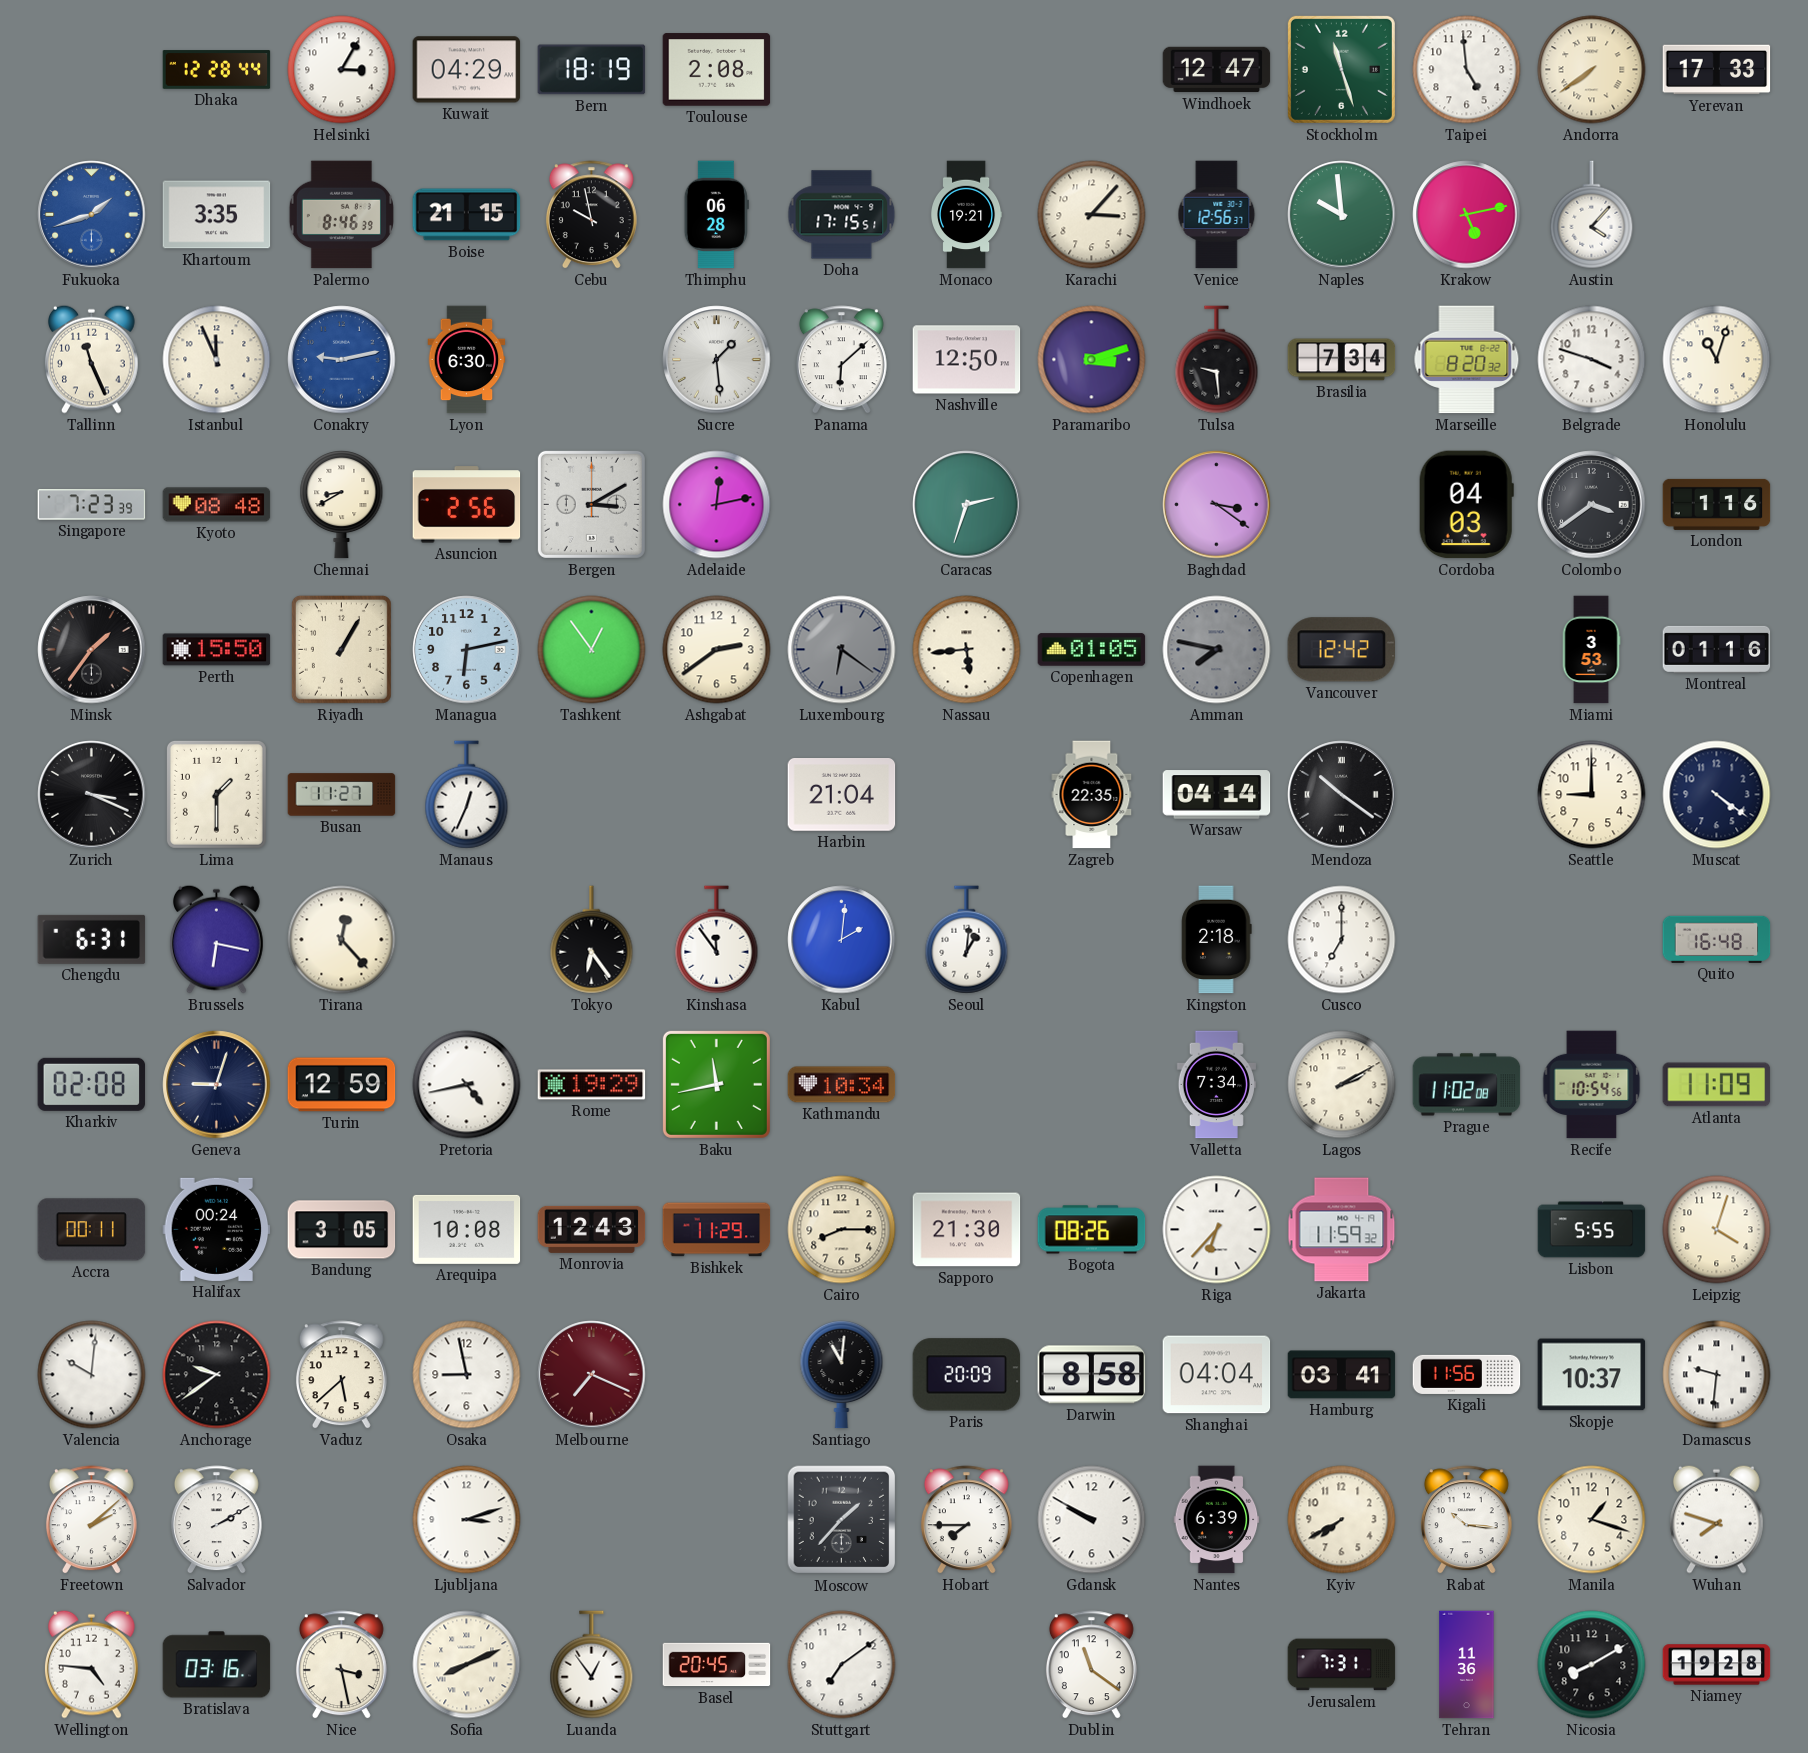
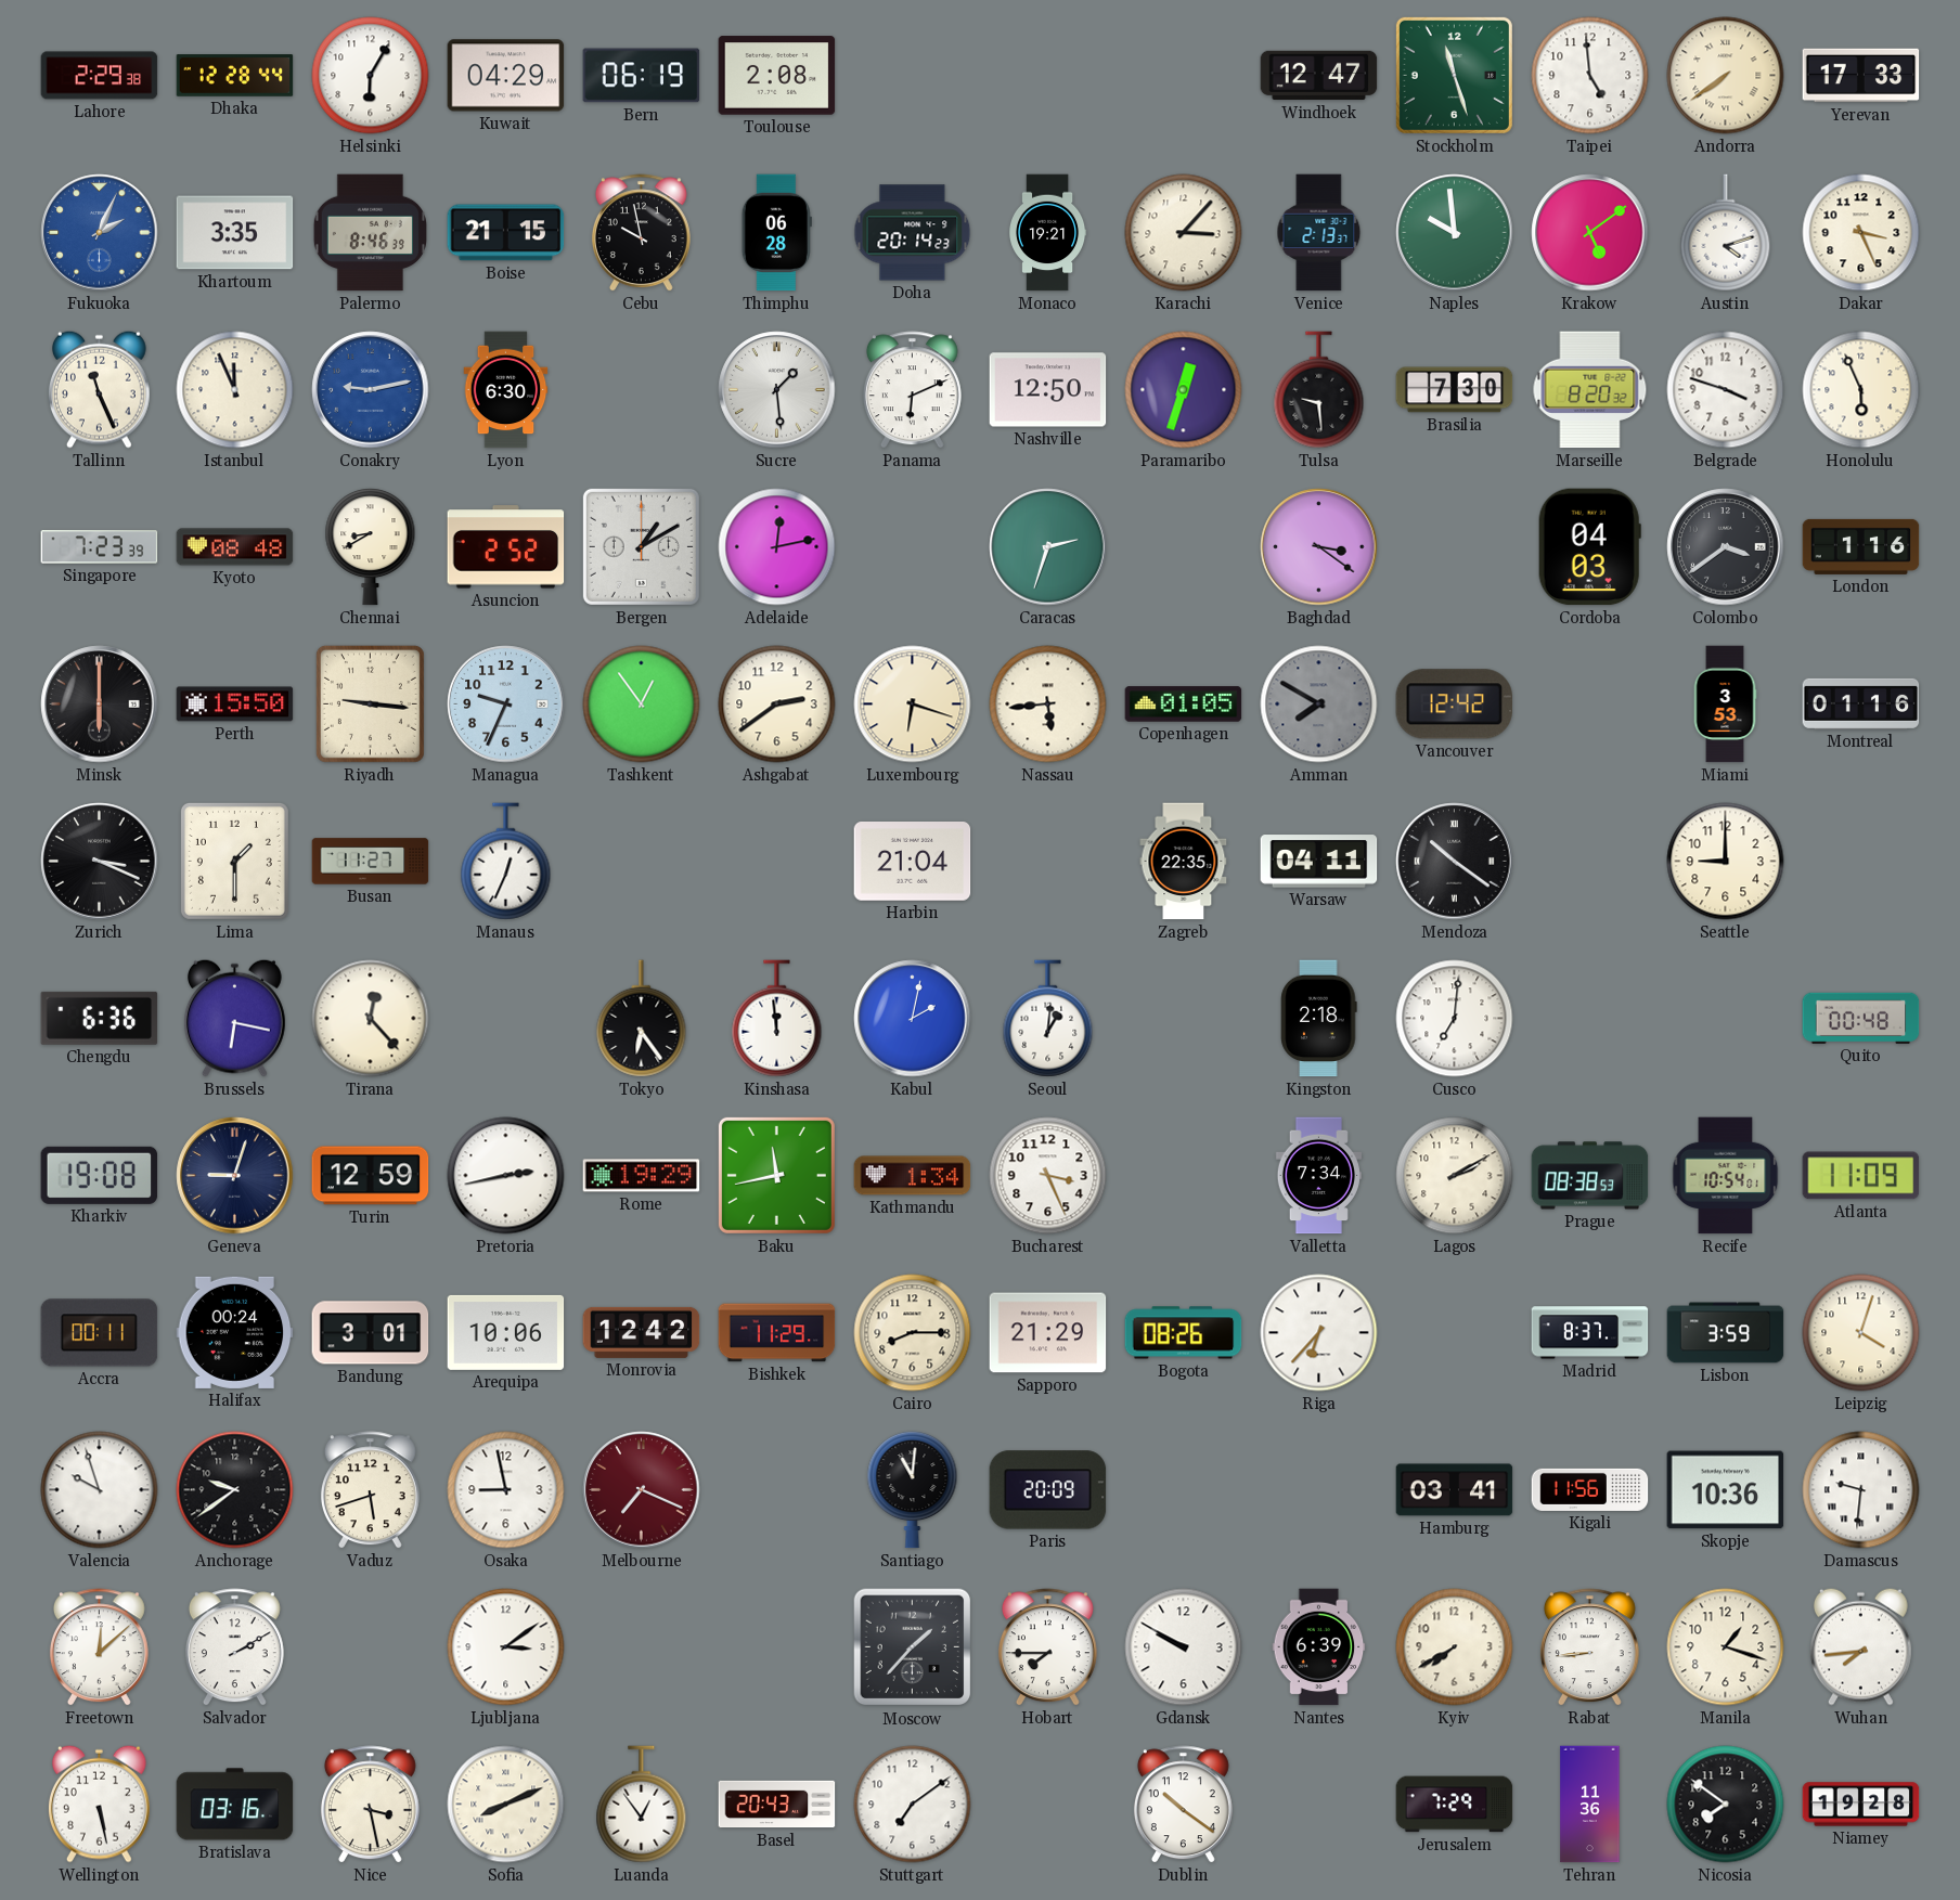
Lahore: none -> 2:29
Helsinki: 3:05 -> 6:05
Bern: 18:19 -> 06:19
Fukuoka: 1:42 -> 2:04
Doha: 17:15 -> 20:14
Venice: 12:56 -> 2:13
Krakow: 5:13 -> 5:09
Austin: 4:07 -> 4:12
Dakar: none -> 3:26
Panama: 6:08 -> 6:11
Paramaribo: 3:12 -> 12:33
Brasilia: 7:34 -> 7:30
Honolulu: 11:03 -> 5:56
Asuncion: 2:56 -> 2:52
Bergen: 3:10 -> 1:10
Minsk: 1:36 -> 6:00
Riyadh: 1:05 -> 9:16
Managua: 6:13 -> 9:34
Luxembourg: 6:21 -> 6:18
Luxembourg dial: grey -> cream
Amman: 7:47 -> 7:50
Warsaw: 04:14 -> 04:11
Muscat: 4:21 -> none
Chengdu: 6:31 -> 6:36
Kinshasa: 11:54 -> 11:59
Kabul: 2:01 -> 2:02
Cusco: 7:00 -> 7:01
Quito: 16:48 -> 00:48
Kharkiv: 02:08 -> 19:08
Pretoria: 4:43 -> 2:43
Kathmandu: 10:34 -> 1:34
Bucharest: none -> 3:26
Prague: 11:02 -> 08:38
Recife: 10:54:56 -> 10:54:01
Bandung: 3:05 -> 3:01
Arequipa: 10:08 -> 10:06
Monrovia: 12:43 -> 12:42
Sapporo: 21:30 -> 21:29
Jakarta: 11:59 -> none
Madrid: none -> 8:37
Lisbon: 5:55 -> 3:59
Valencia: 10:01 -> 9:57
Vaduz: 5:38 -> 5:42
Darwin: 8:58 -> none
Shanghai: 04:04 -> none
Skopje: 10:37 -> 10:36
Freetown: 2:08 -> 12:08
Ljubljana: 3:12 -> 3:09
Rabat: 10:16 -> 8:44
Wuhan: 7:48 -> 7:44
Wellington: 4:46 -> 5:28
Basel: 20:45 -> 20:43
Dublin: 11:21 -> 10:21
Jerusalem: 7:31 -> 7:29
Nicosia: 8:10 -> 7:51
